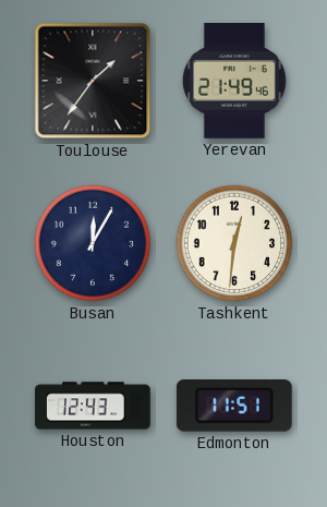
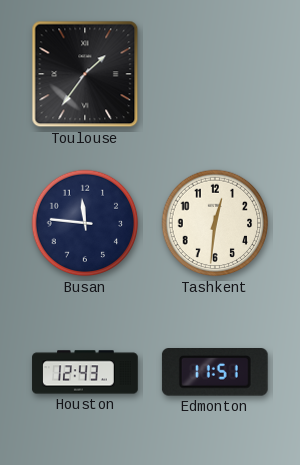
Yerevan: 21:49 -> none
Busan: 12:05 -> 11:46
